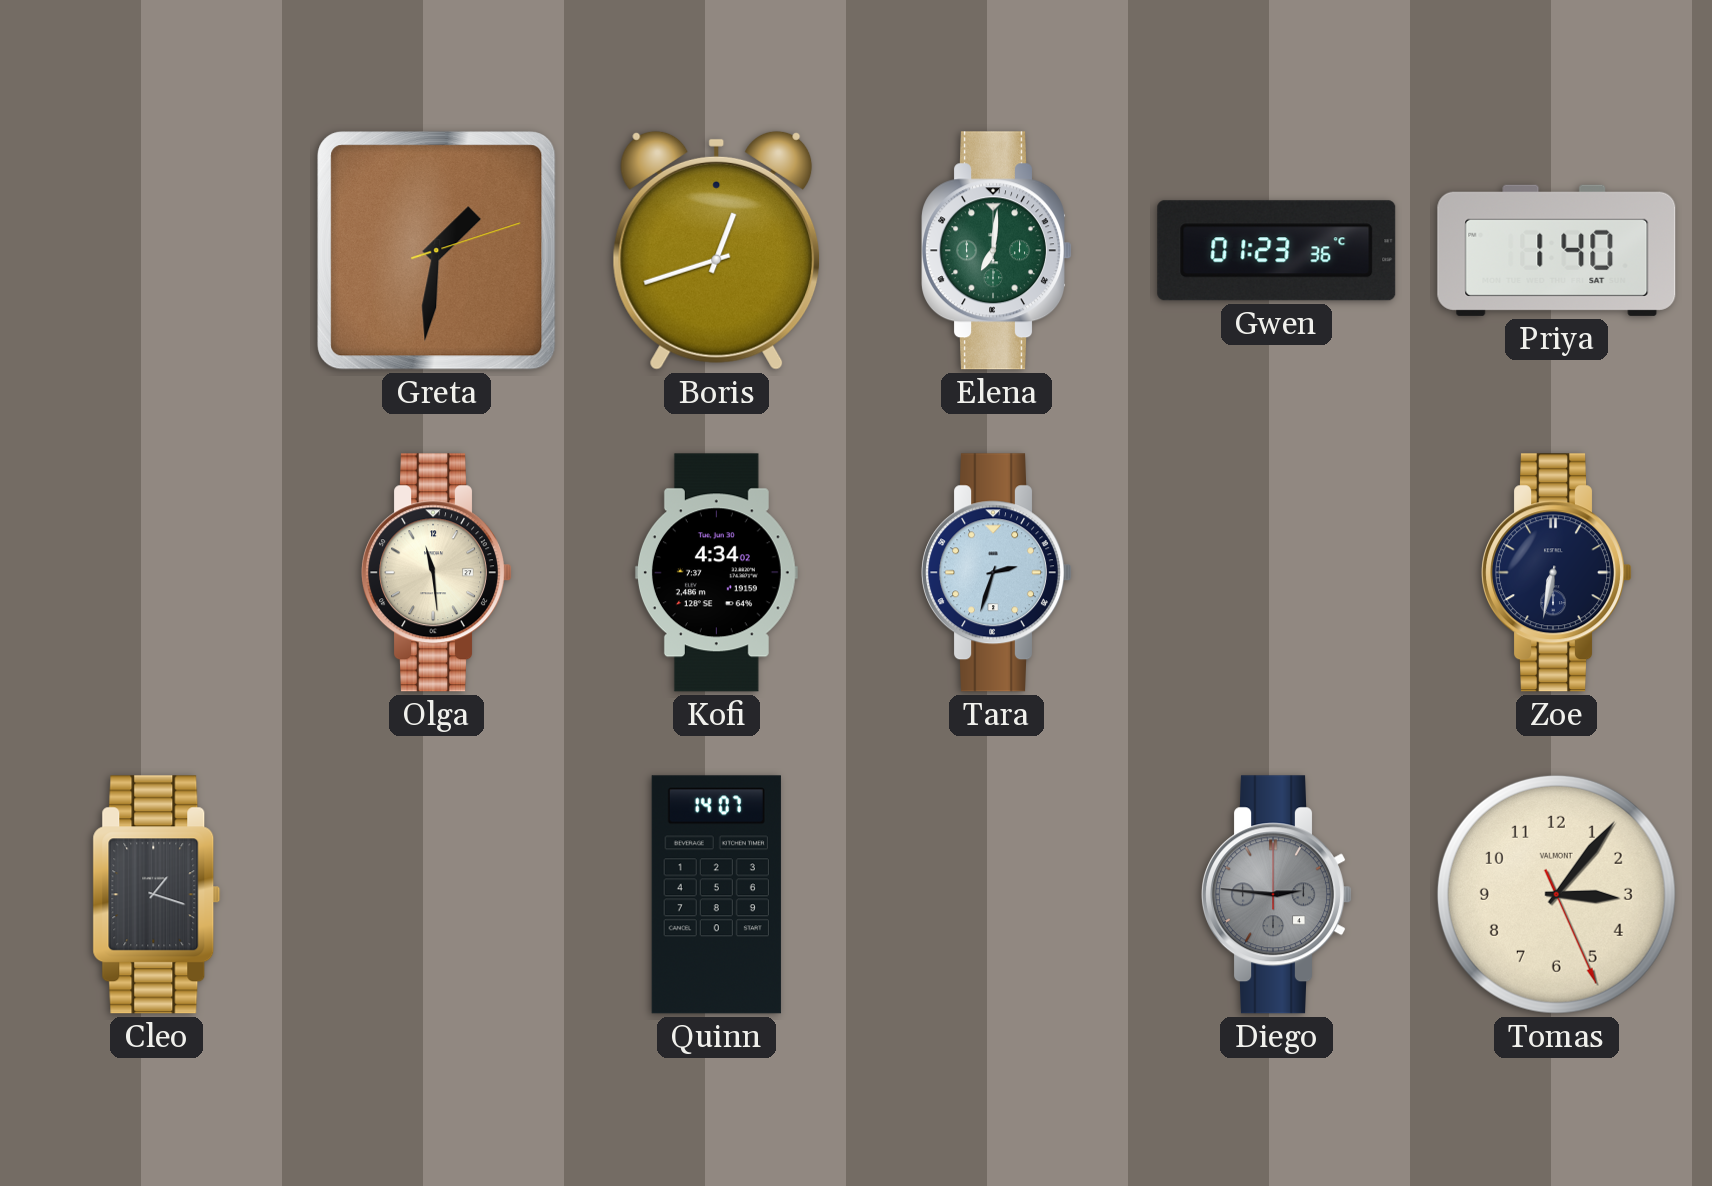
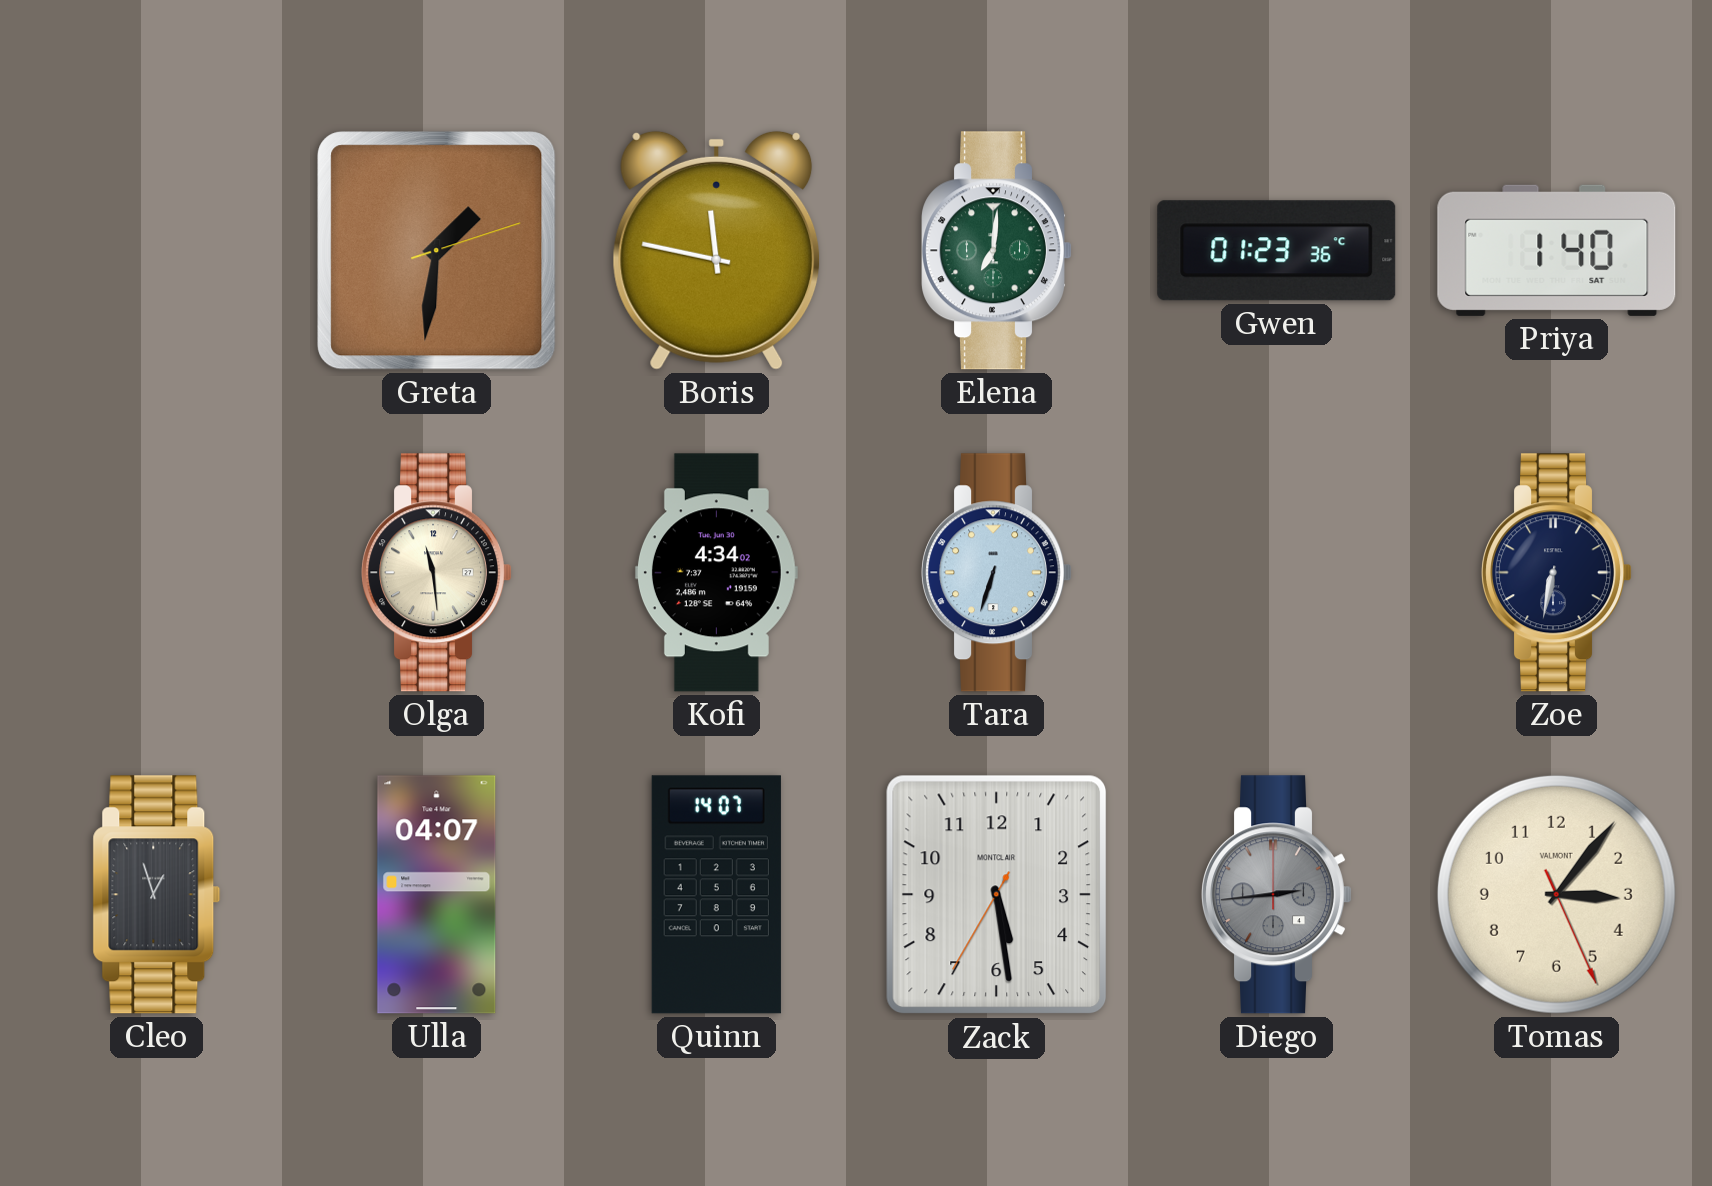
Boris: 12:42 -> 11:47
Tara: 2:33 -> 6:33
Cleo: 1:18 -> 12:57
Ulla: none -> 04:07
Zack: none -> 5:28
Diego: 2:46 -> 2:44
